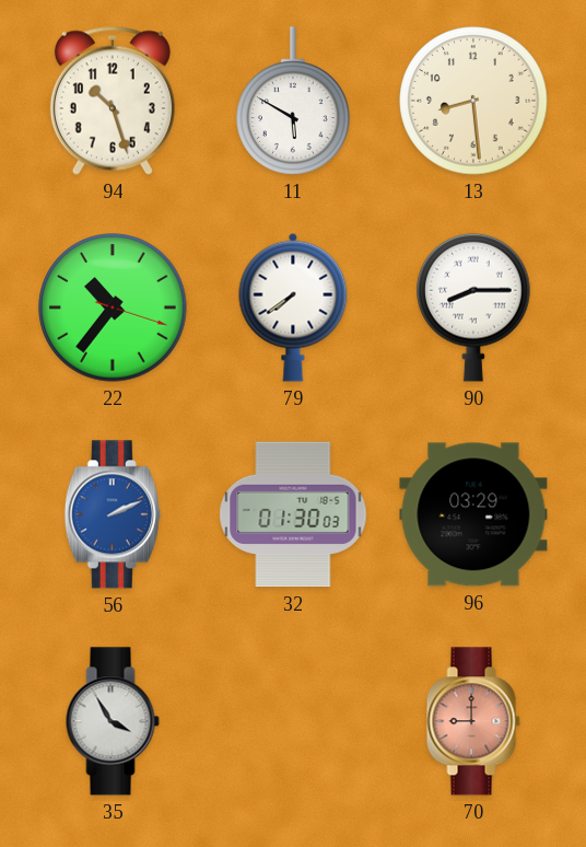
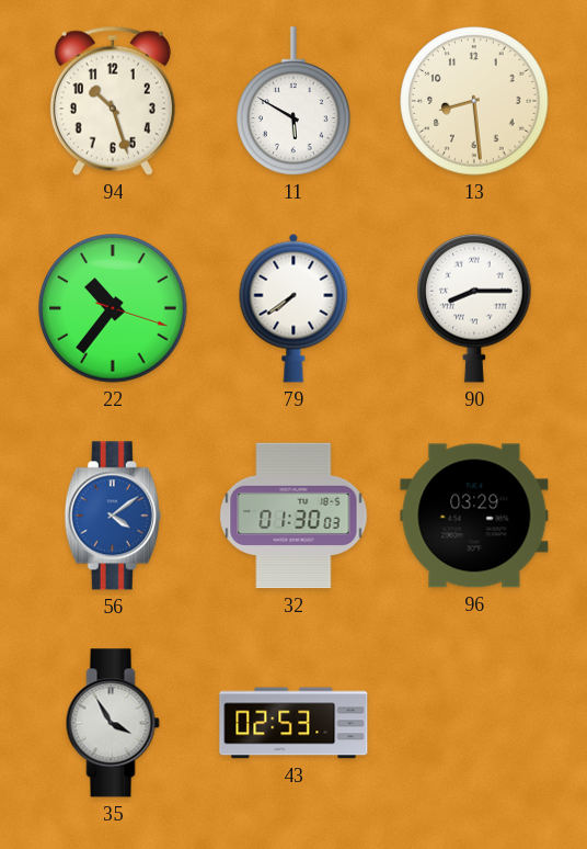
56: 2:11 -> 4:09
43: none -> 02:53
70: 9:00 -> none
